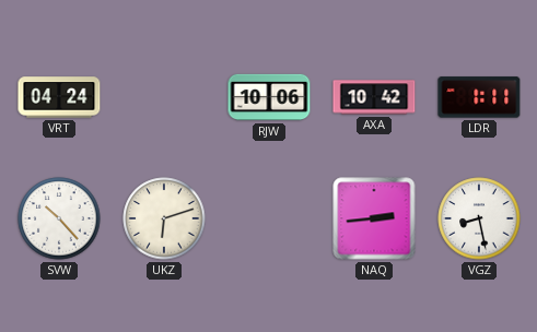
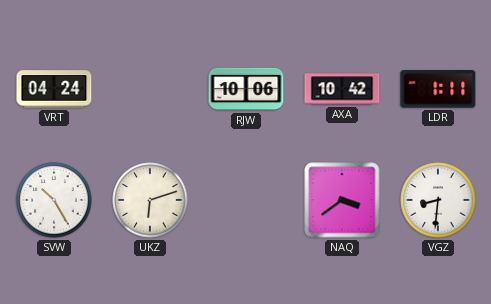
SVW: 10:23 -> 10:25
NAQ: 2:44 -> 3:39
VGZ: 8:28 -> 8:31
